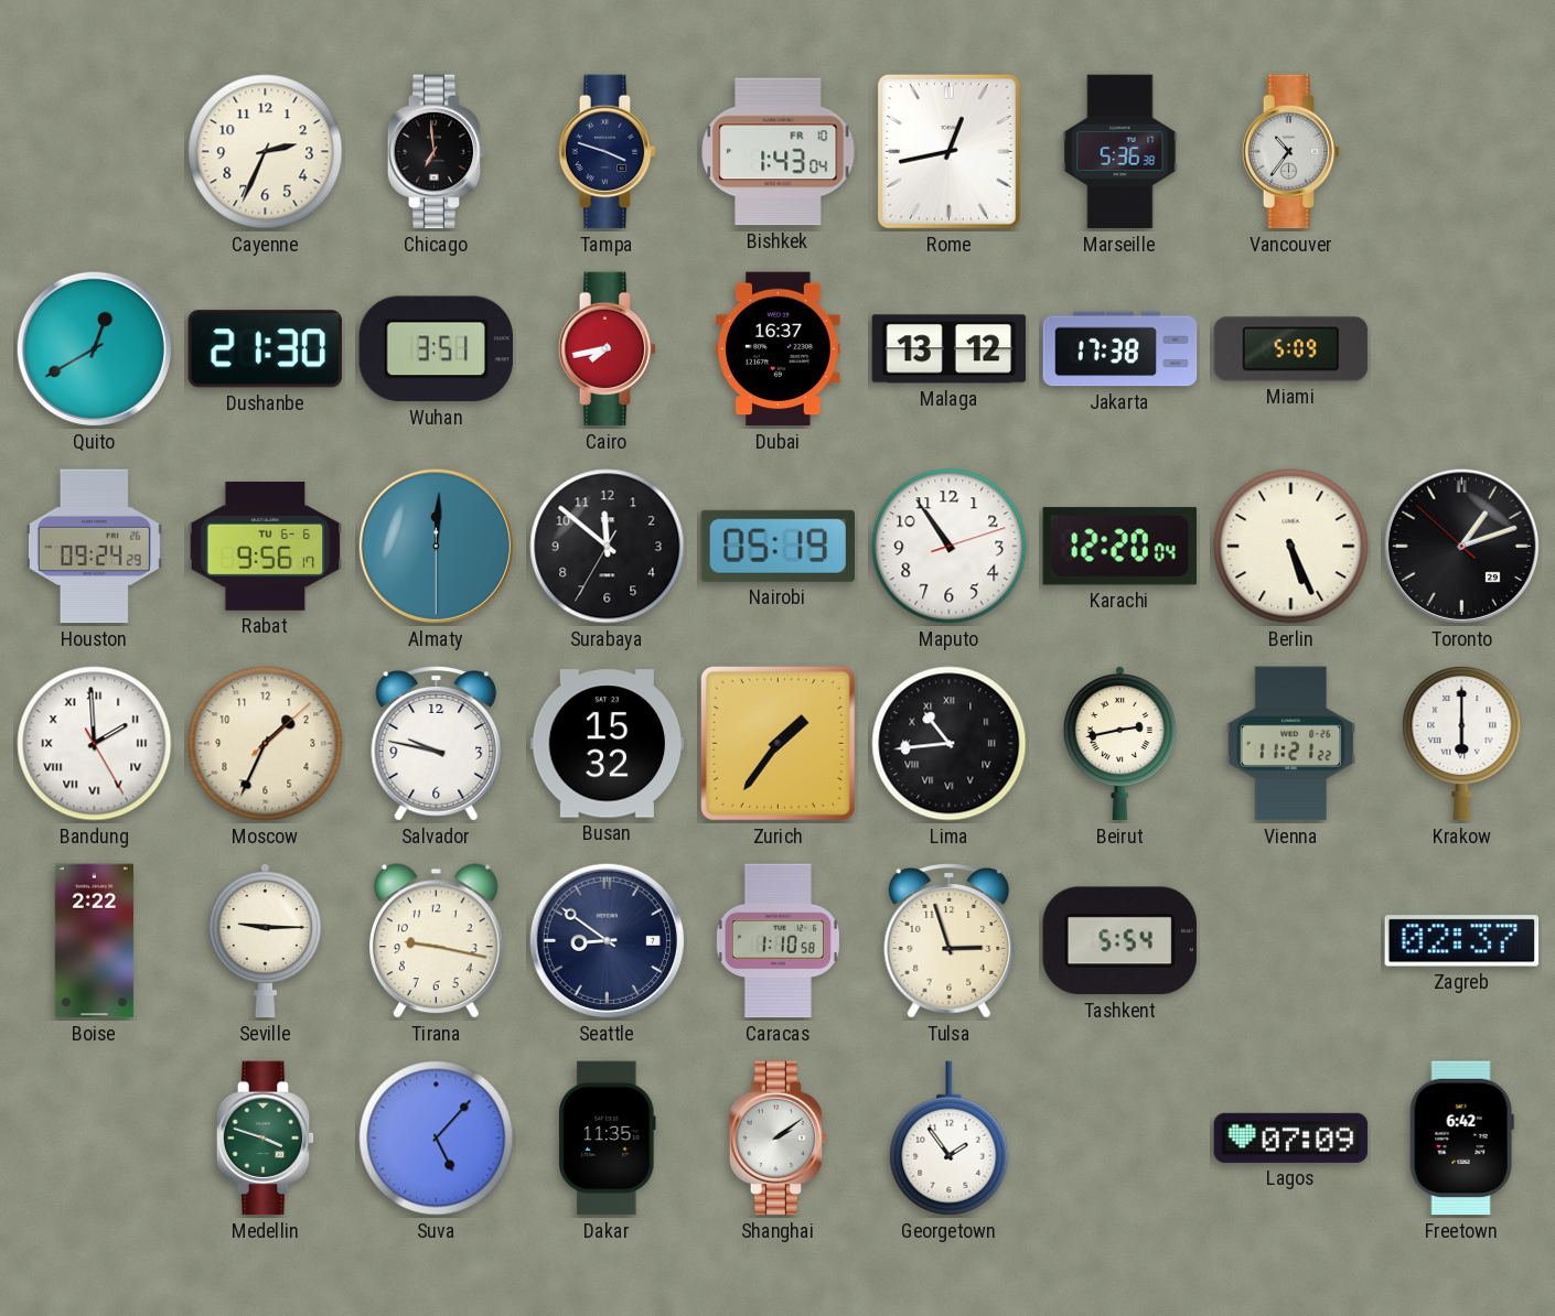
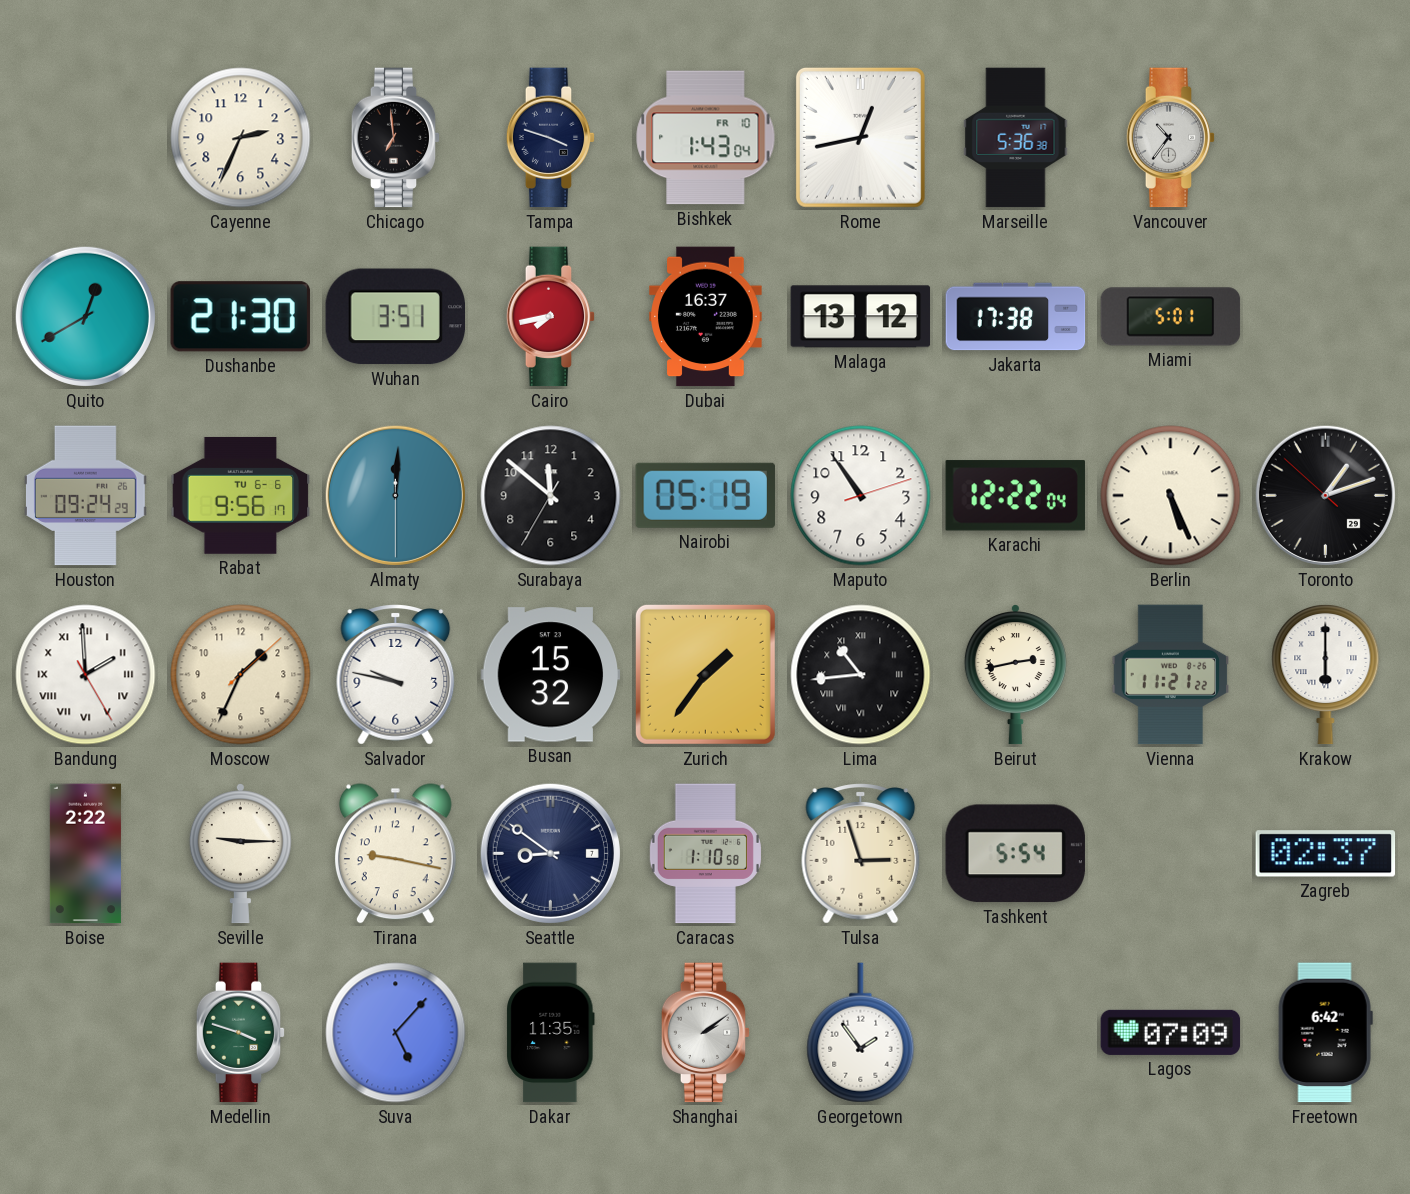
Miami: 5:09 -> 5:01
Karachi: 12:20 -> 12:22
